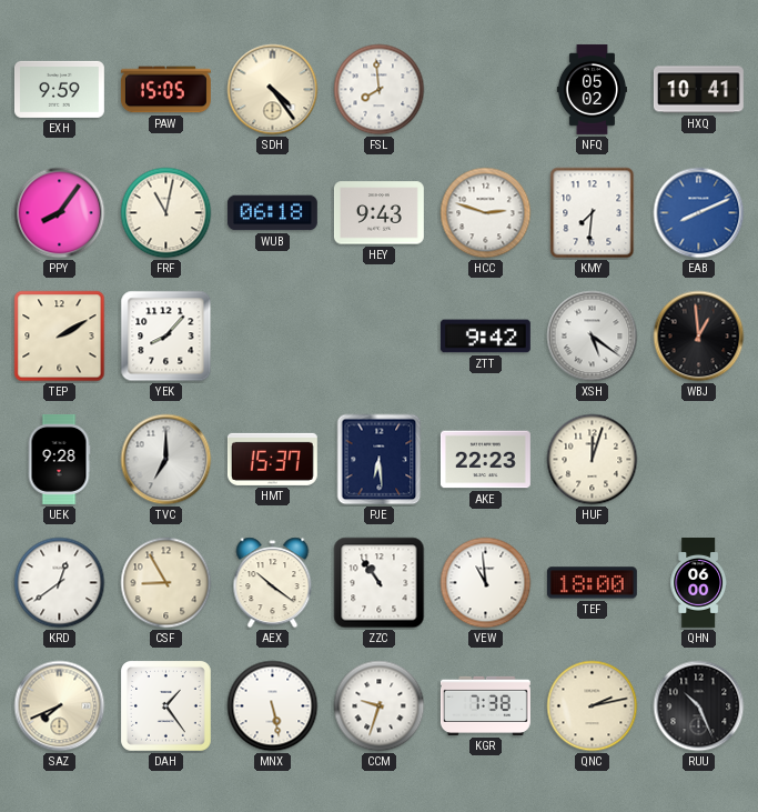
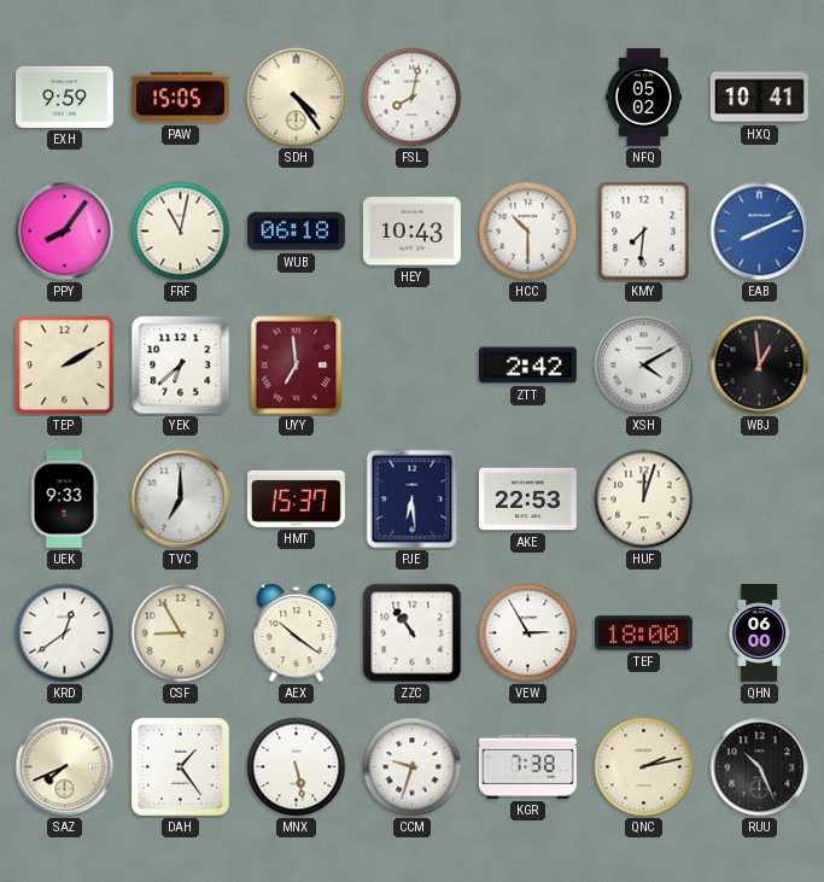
FSL: 7:59 -> 8:02
HEY: 9:43 -> 10:43
HCC: 2:48 -> 10:30
YEK: 8:07 -> 6:38
UYY: none -> 6:59
ZTT: 9:42 -> 2:42
XSH: 5:21 -> 4:10
UEK: 9:28 -> 9:33
AKE: 22:23 -> 22:53
VEW: 10:59 -> 2:55
